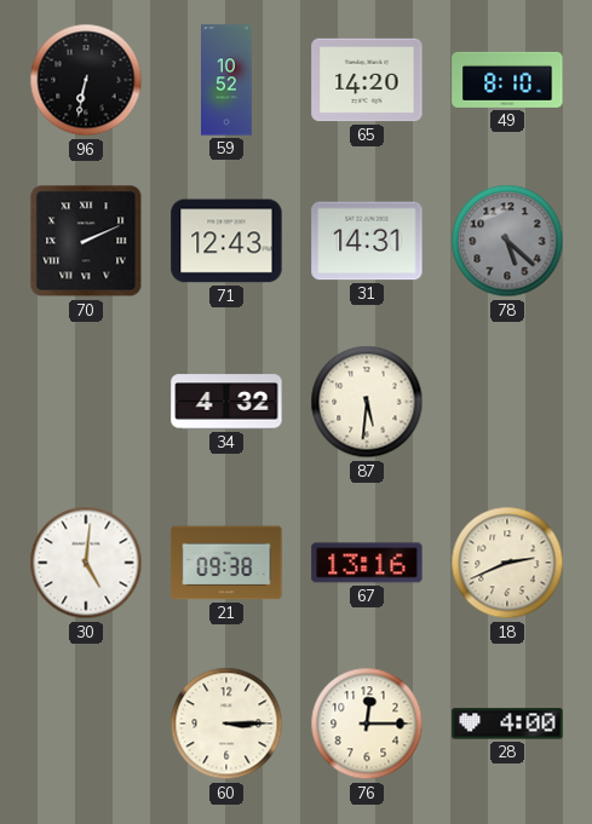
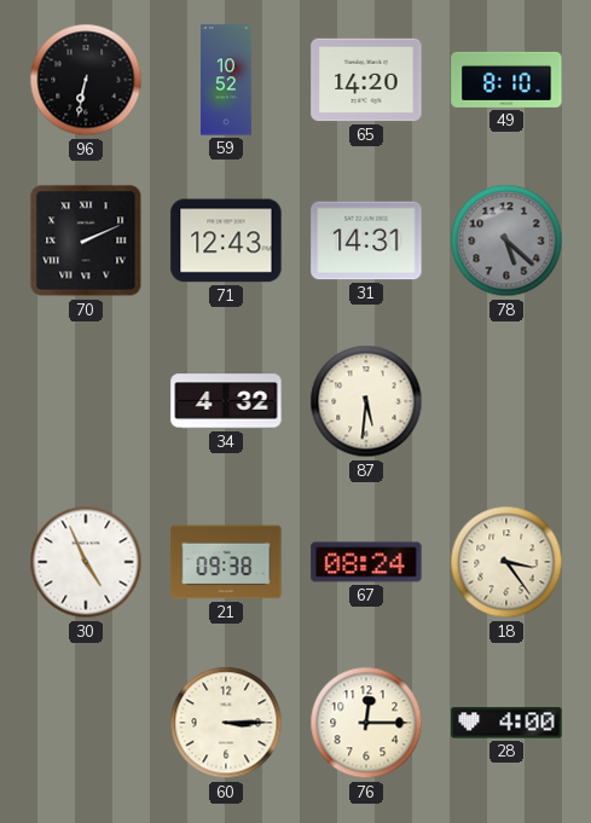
30: 5:01 -> 4:56
67: 13:16 -> 08:24
18: 2:41 -> 3:24
